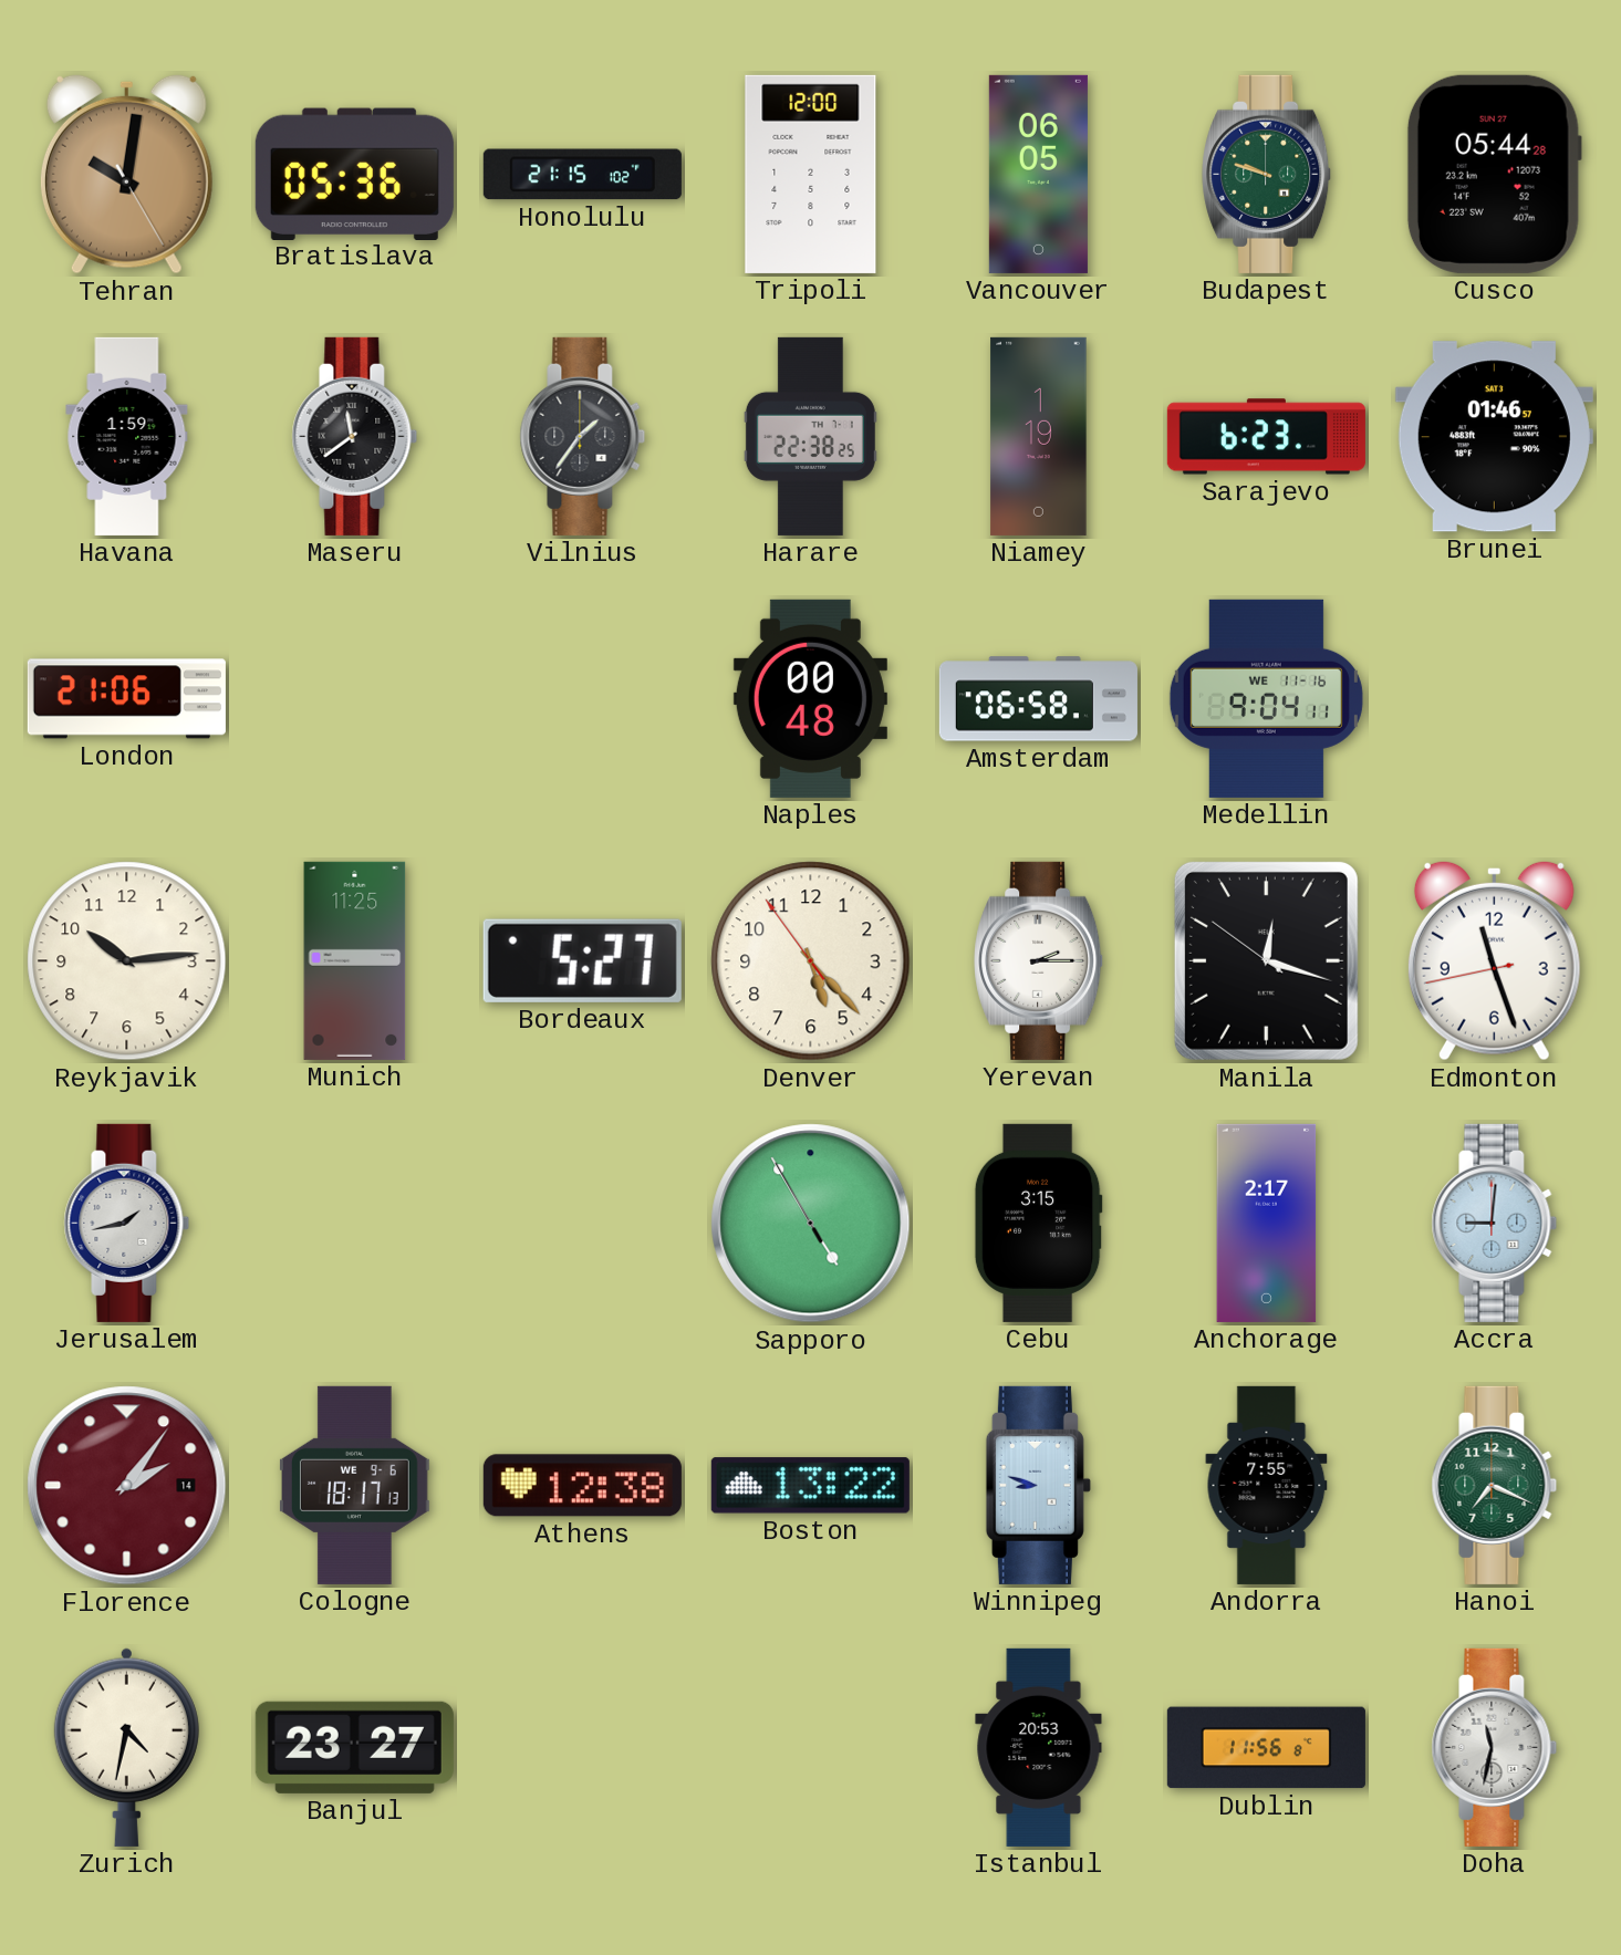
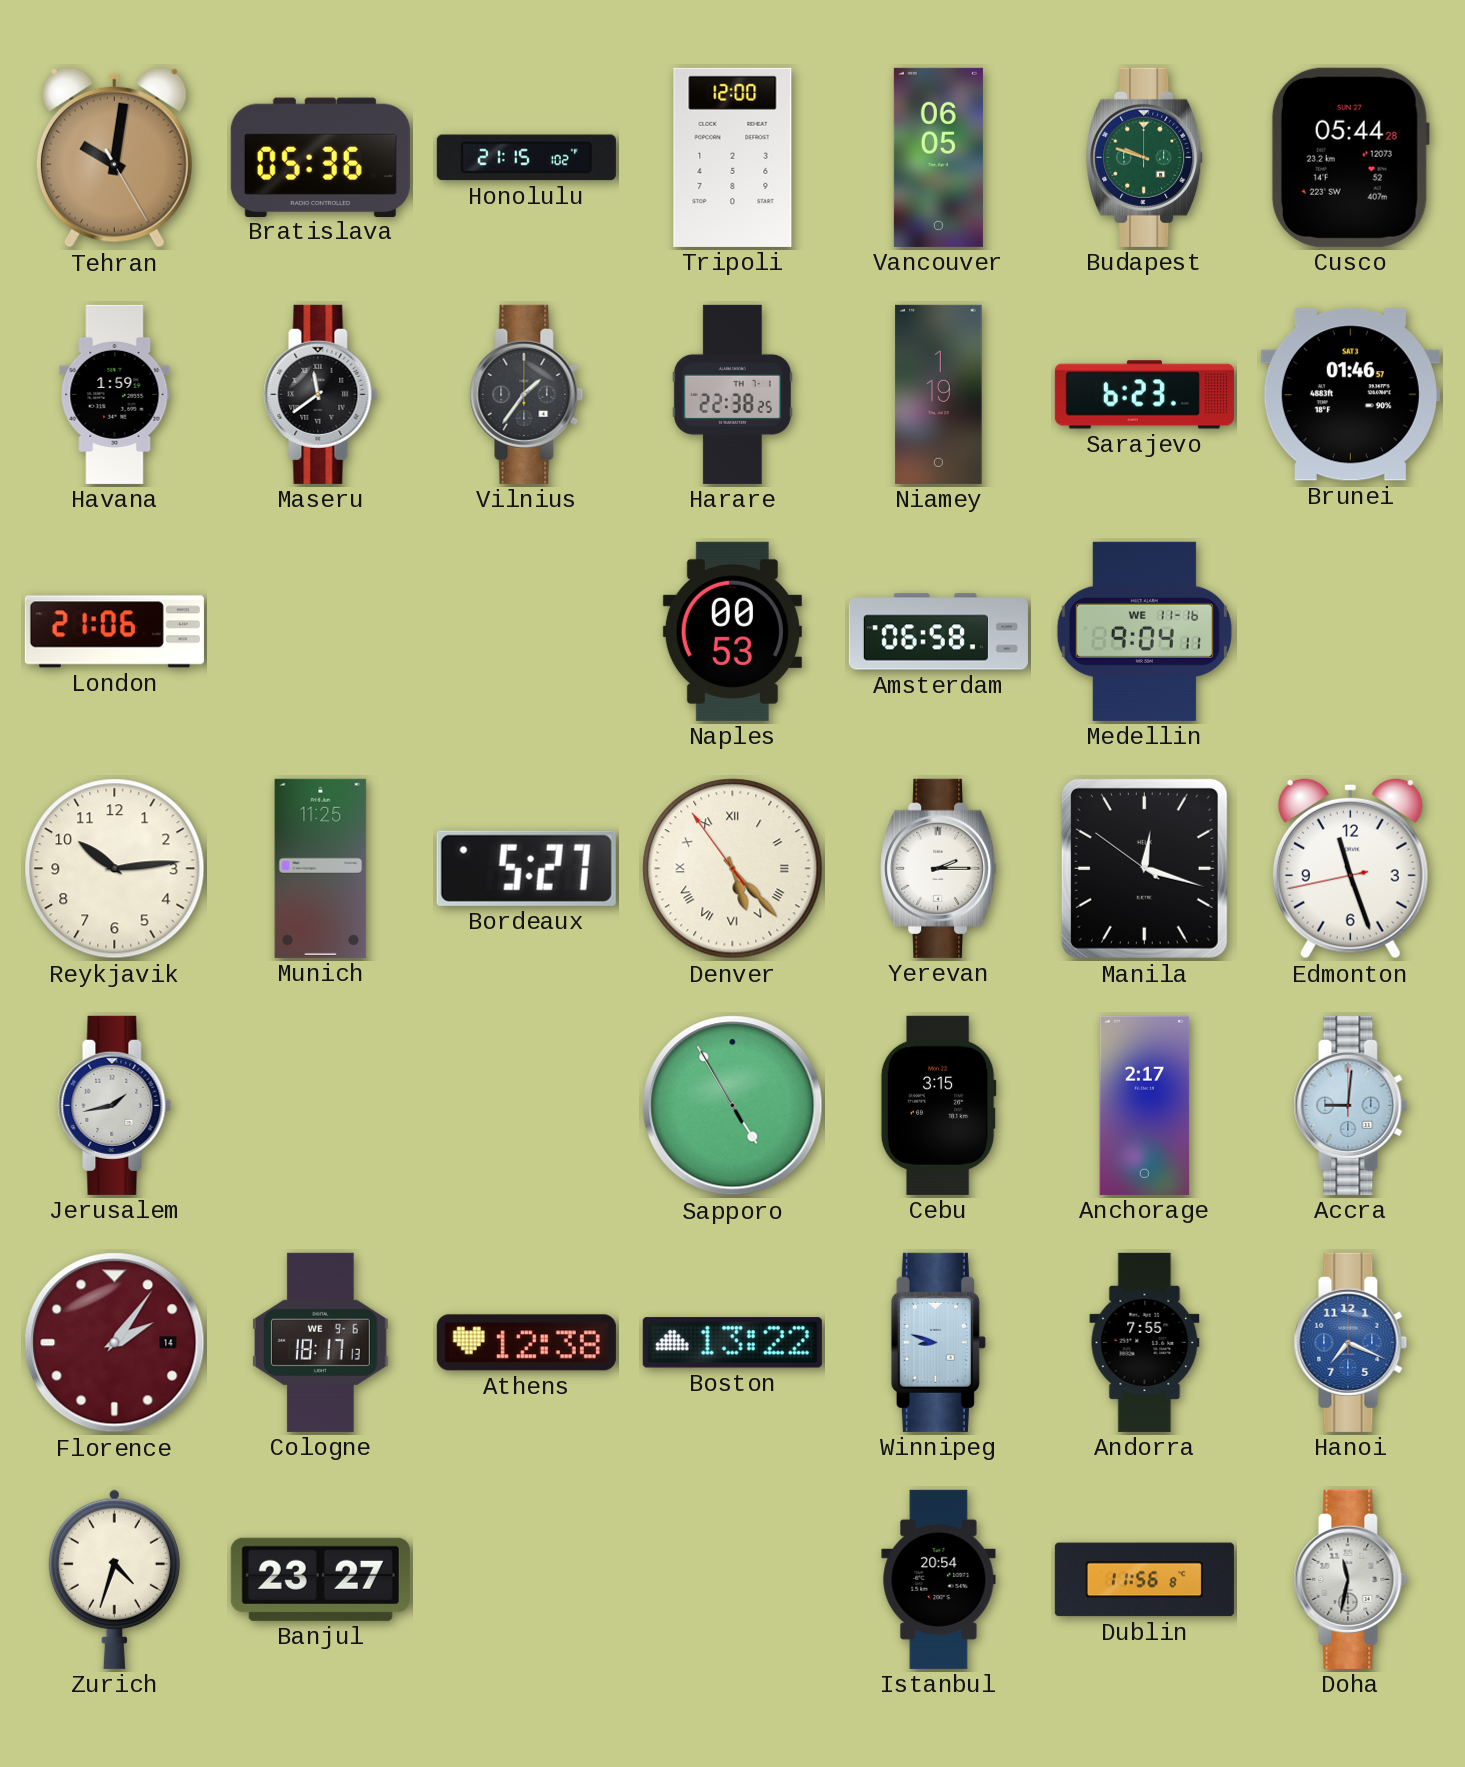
Naples: 00:48 -> 00:53
Denver numerals: Arabic -> Roman
Hanoi dial: green -> blue
Zurich: 4:32 -> 4:33
Istanbul: 20:53 -> 20:54
